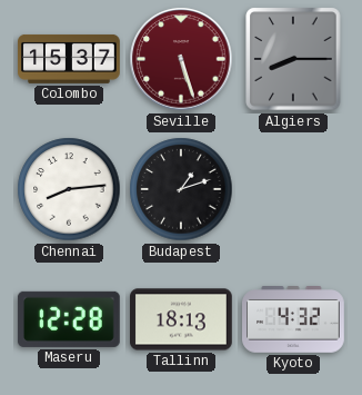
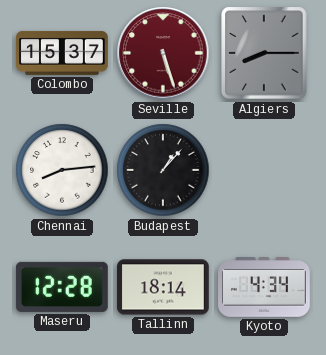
Budapest: 1:12 -> 1:07
Tallinn: 18:13 -> 18:14
Kyoto: 4:32 -> 4:34
